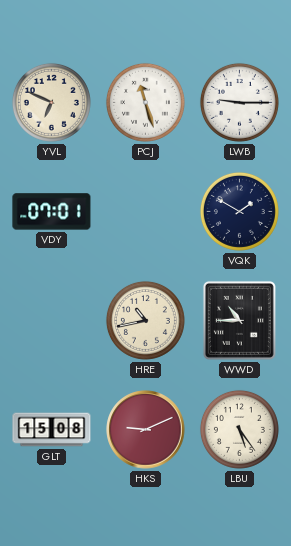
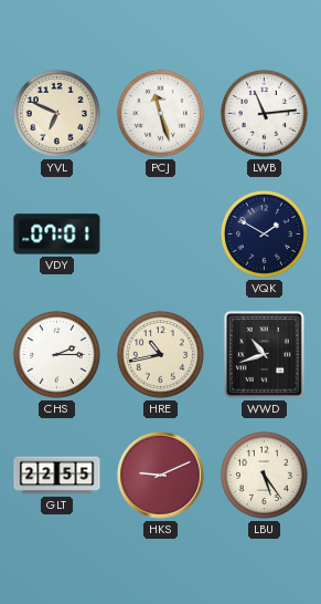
LWB: 9:15 -> 11:14
CHS: none -> 2:15
WWD: 10:45 -> 10:42
GLT: 15:08 -> 22:55
